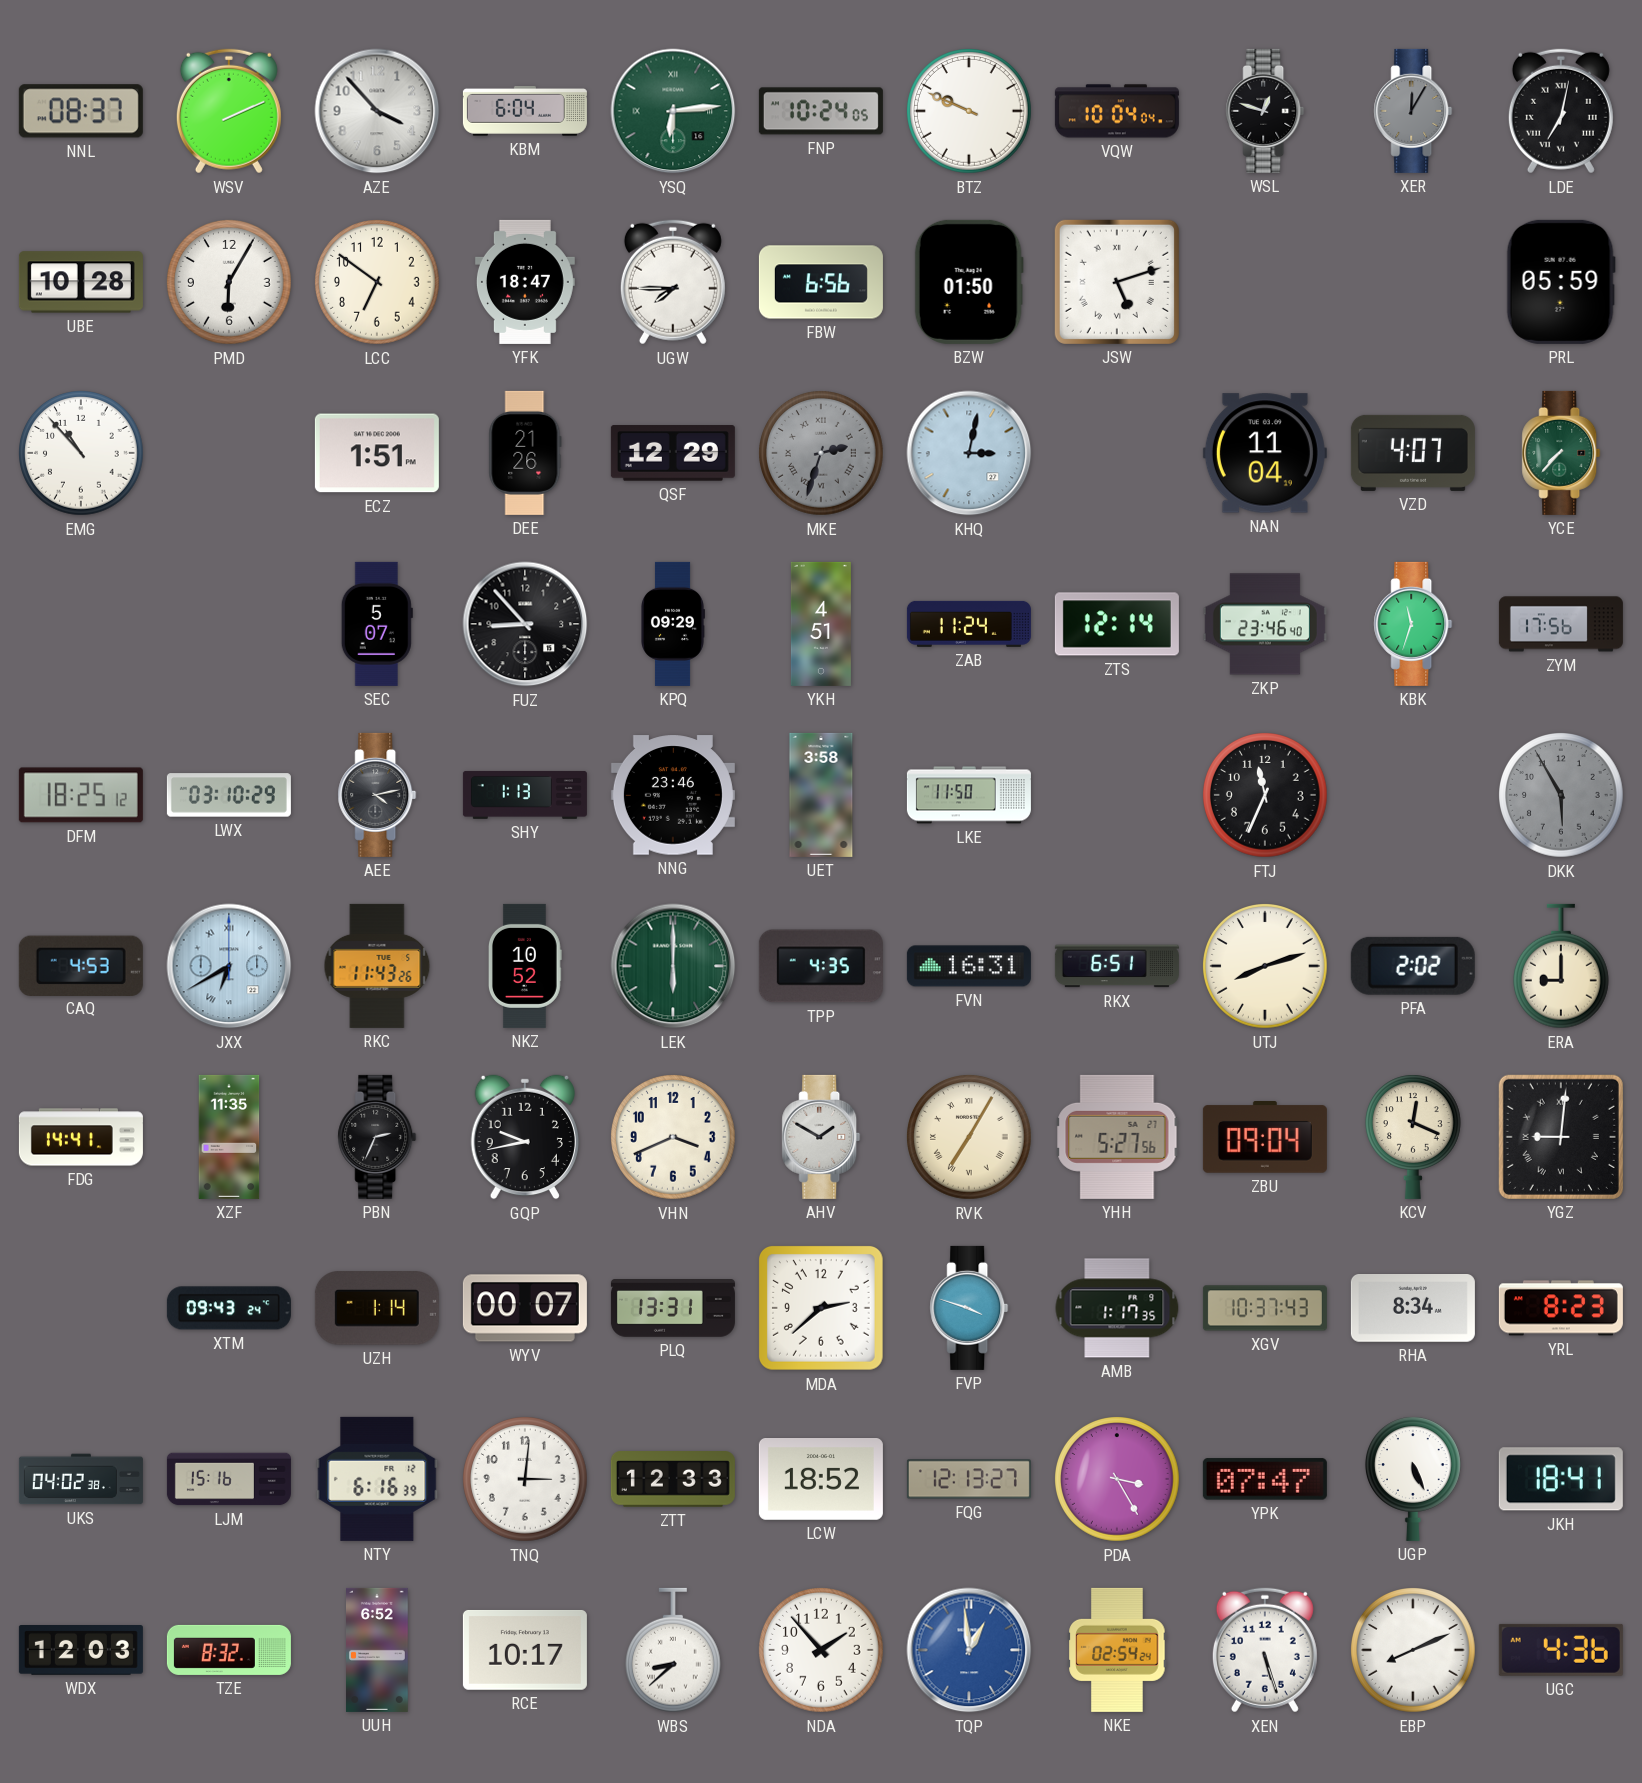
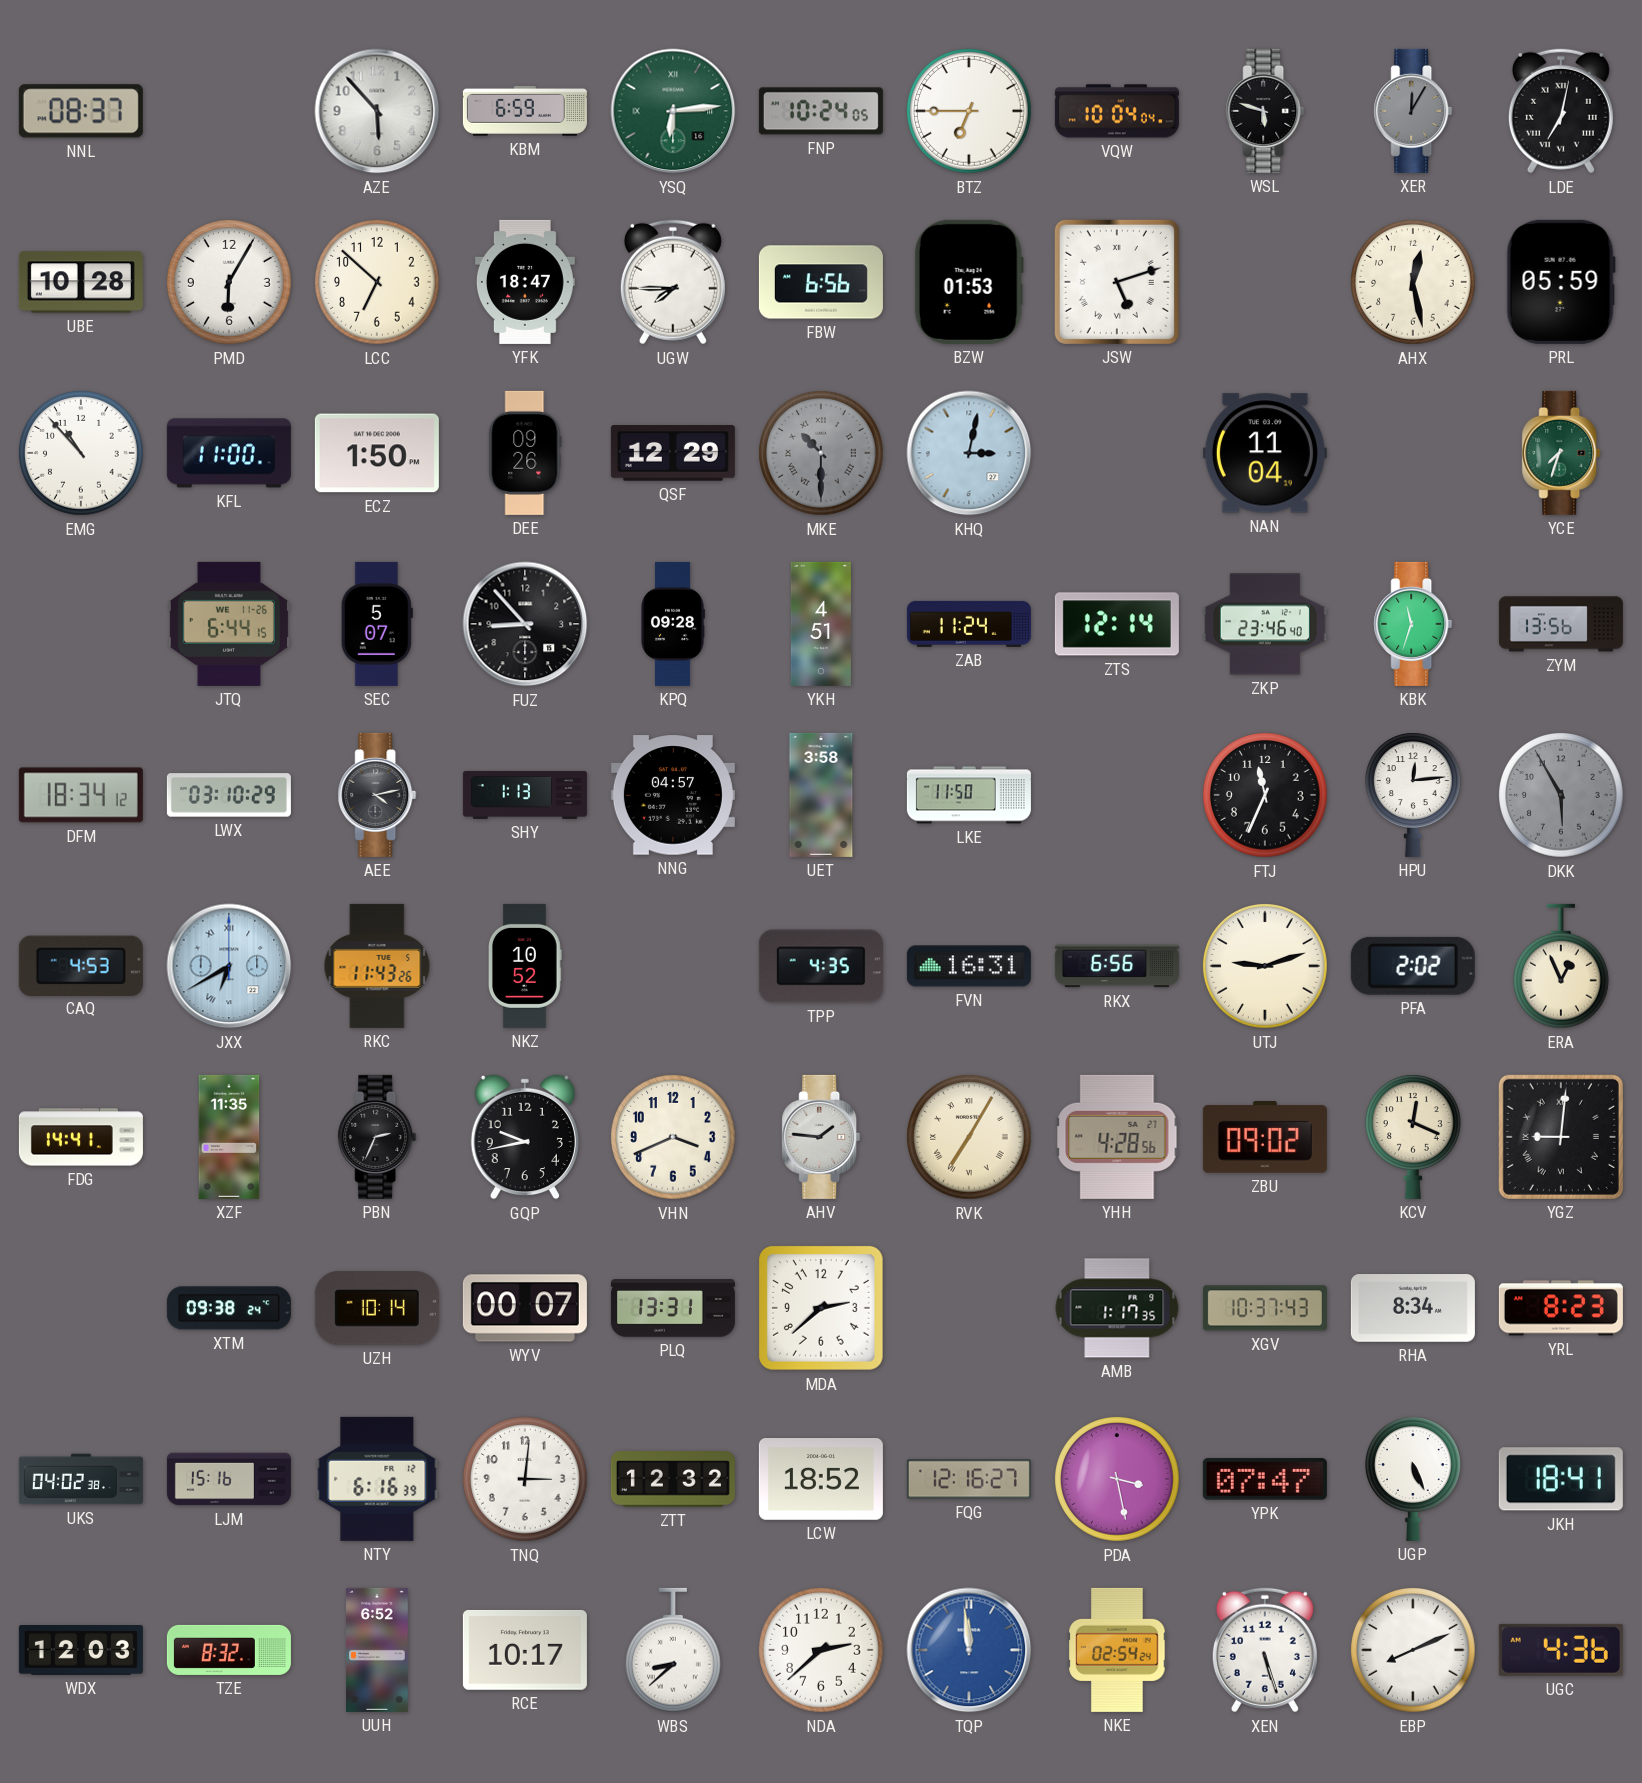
WSV: 2:11 -> none
AZE: 3:53 -> 5:53
KBM: 6:04 -> 6:59
BTZ: 9:49 -> 6:45
WSL: 12:48 -> 5:48
LCC: 6:51 -> 6:52
BZW: 01:50 -> 01:53
AHX: none -> 12:28
KFL: none -> 11:00
ECZ: 1:51 -> 1:50
DEE: 21:26 -> 09:26
MKE: 2:33 -> 10:30
VZD: 4:07 -> none
YCE: 7:37 -> 7:33
JTQ: none -> 6:44
KPQ: 09:29 -> 09:28
ZYM: 17:56 -> 13:56
DFM: 18:25 -> 18:34
NNG: 23:46 -> 04:57
HPU: none -> 12:14
LEK: 6:00 -> none
RKX: 6:51 -> 6:56
UTJ: 8:12 -> 9:12
ERA: 9:00 -> 12:56
AHV: 1:50 -> 1:46
YHH: 5:27 -> 4:28
ZBU: 09:04 -> 09:02
XTM: 09:43 -> 09:38
UZH: 1:14 -> 10:14
FVP: 3:48 -> none
ZTT: 12:33 -> 12:32
FQG: 12:13 -> 12:16
PDA: 3:25 -> 3:28
NDA: 1:53 -> 2:38
TQP: 12:59 -> 11:59
